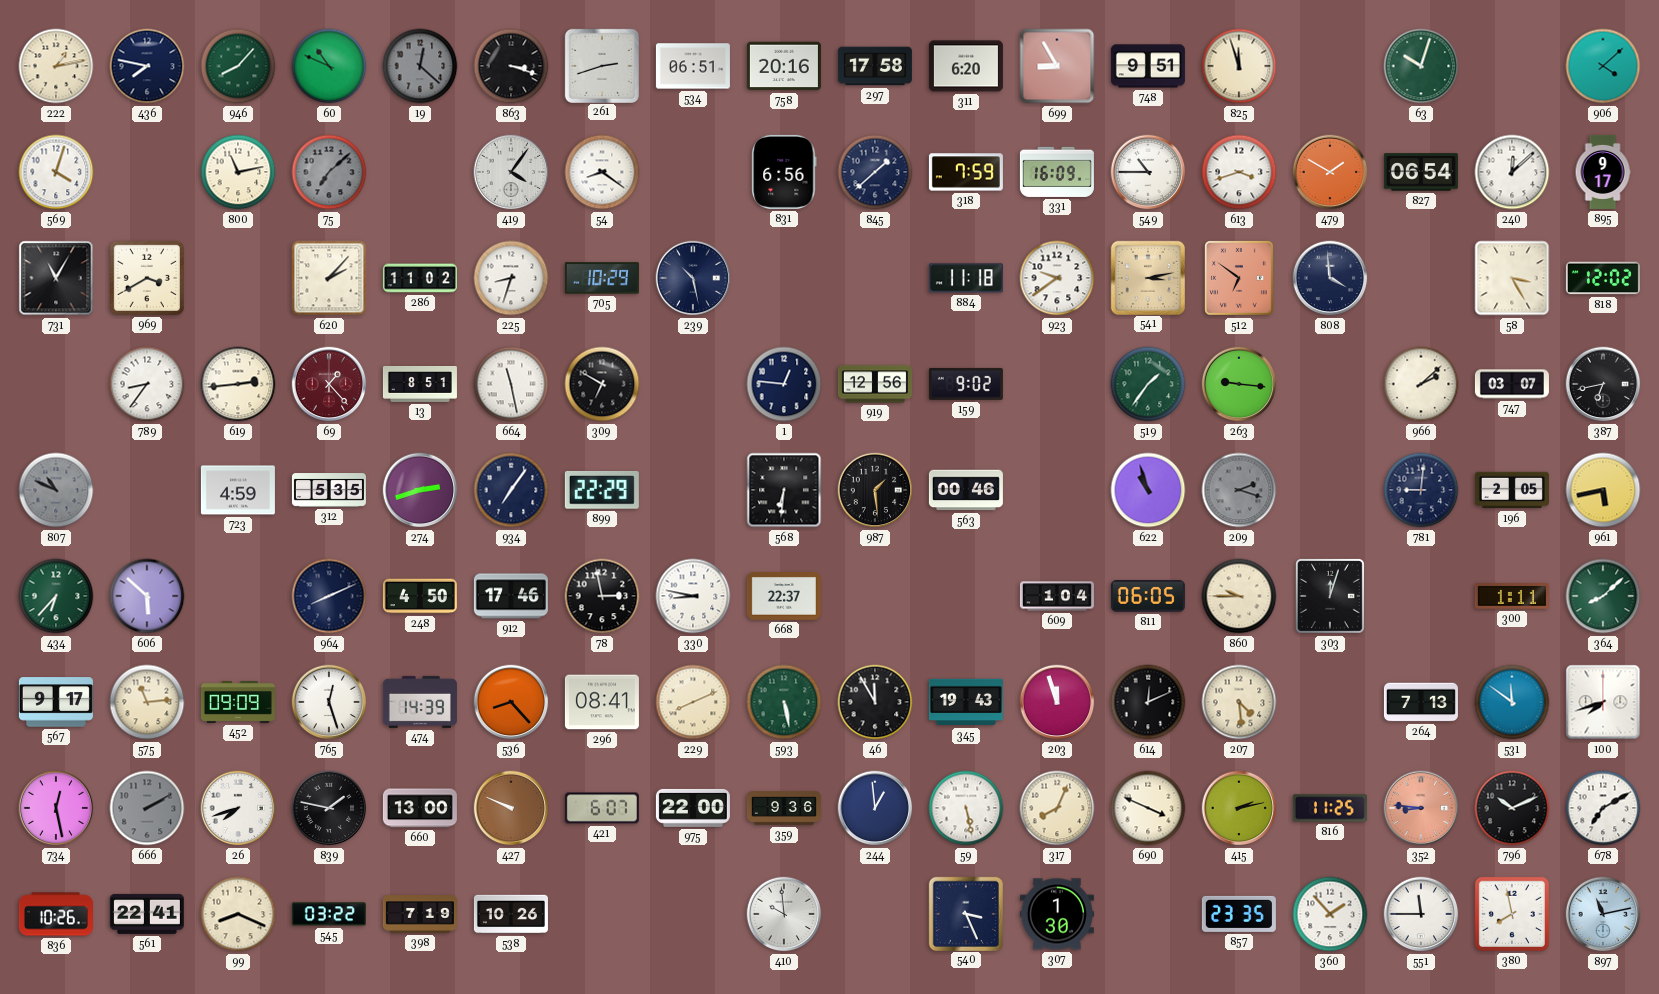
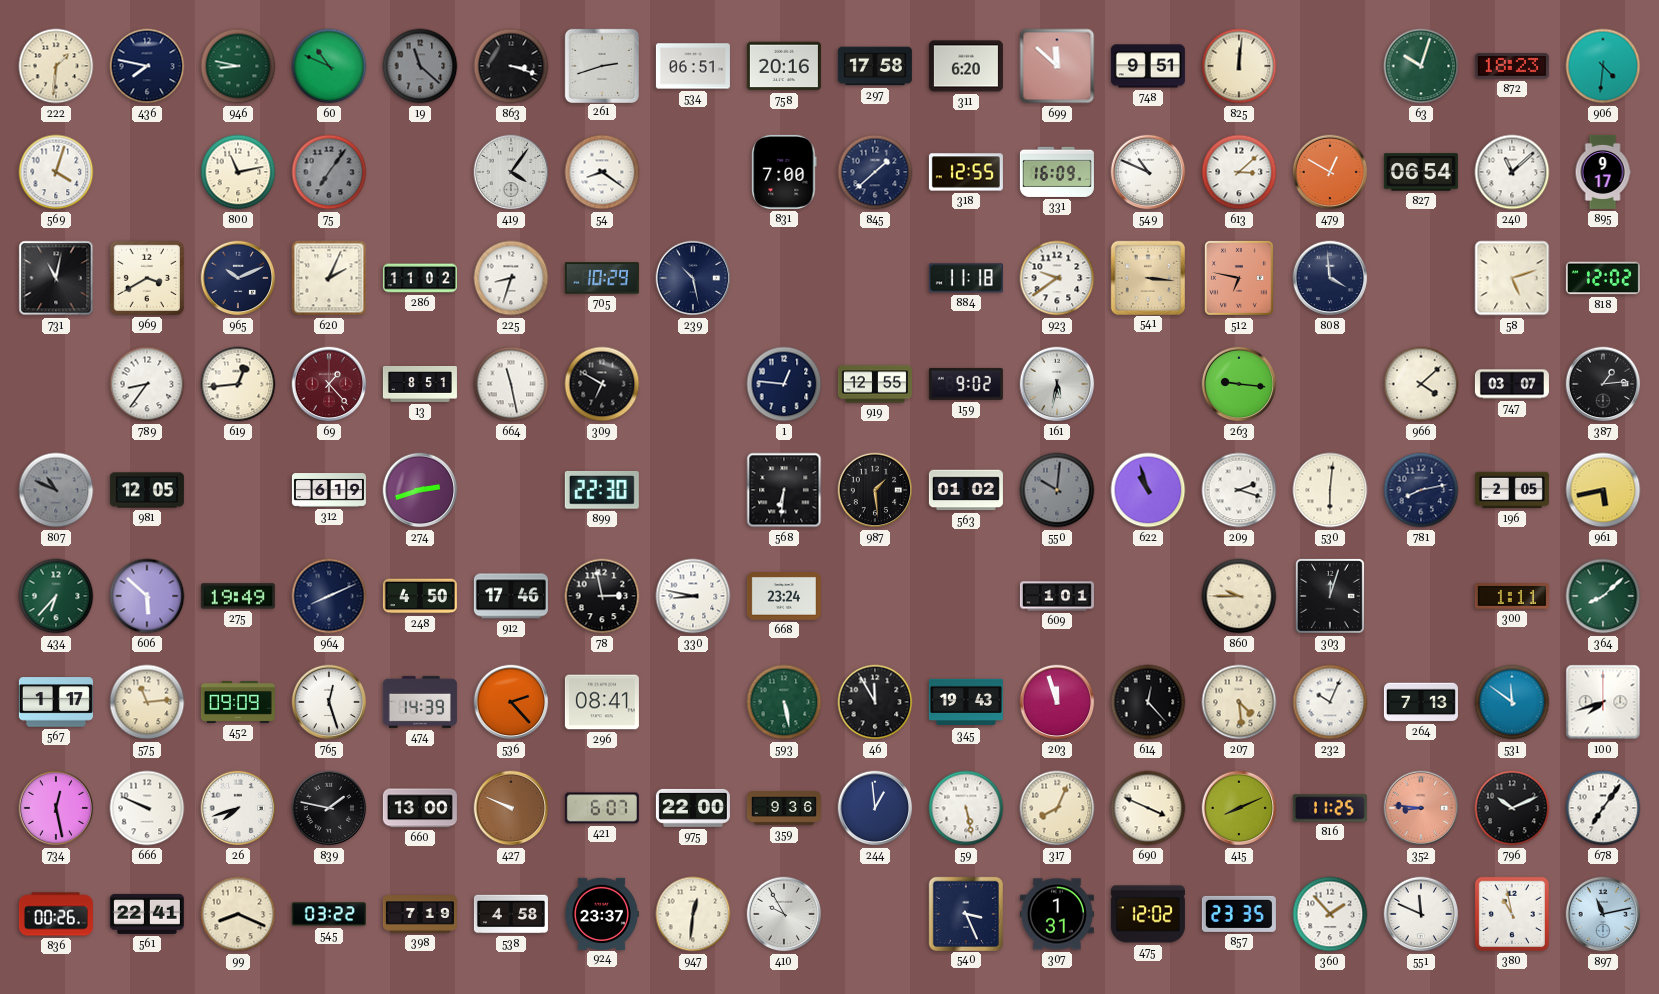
222: 1:13 -> 1:31
946: 8:07 -> 8:47
19: 12:22 -> 11:22
699: 8:55 -> 11:52
825: 11:57 -> 12:01
872: none -> 18:23
906: 4:08 -> 4:31
75: 7:08 -> 7:06
831: 6:56 -> 7:00
318: 7:59 -> 12:55
549: 10:45 -> 10:49
613: 3:42 -> 3:08
479: 1:50 -> 12:50
240: 12:08 -> 11:08
731: 11:05 -> 11:02
965: none -> 10:11
620: 2:07 -> 2:04
541: 3:13 -> 3:16
512: 6:51 -> 6:47
58: 3:25 -> 5:12
619: 2:44 -> 12:44
919: 12:56 -> 12:55
161: none -> 5:32
519: 1:36 -> none
966: 2:08 -> 4:08
387: 6:43 -> 1:14
981: none -> 12:05
723: 4:59 -> none
312: 5:35 -> 6:19
934: 7:06 -> none
899: 22:29 -> 22:30
563: 00:46 -> 01:02
550: none -> 10:01
209 dial: grey -> white
530: none -> 6:01
781: 9:01 -> 8:13
275: none -> 19:49
668: 22:37 -> 23:24
609: 1:04 -> 1:01
811: 06:05 -> none
567: 9:17 -> 1:17
536: 8:23 -> 2:23
229: 8:11 -> none
614: 12:11 -> 12:23
232: none -> 10:04
666: 2:10 -> 9:49
666 dial: grey -> white
415: 2:13 -> 8:11
678: 7:10 -> 7:06
836: 10:26 -> 00:26
538: 10:26 -> 4:58
924: none -> 23:37
947: none -> 12:31
410: 9:59 -> 9:55
307: 1:30 -> 1:31
475: none -> 12:02
551: 11:45 -> 11:49
380: 7:58 -> 10:58
